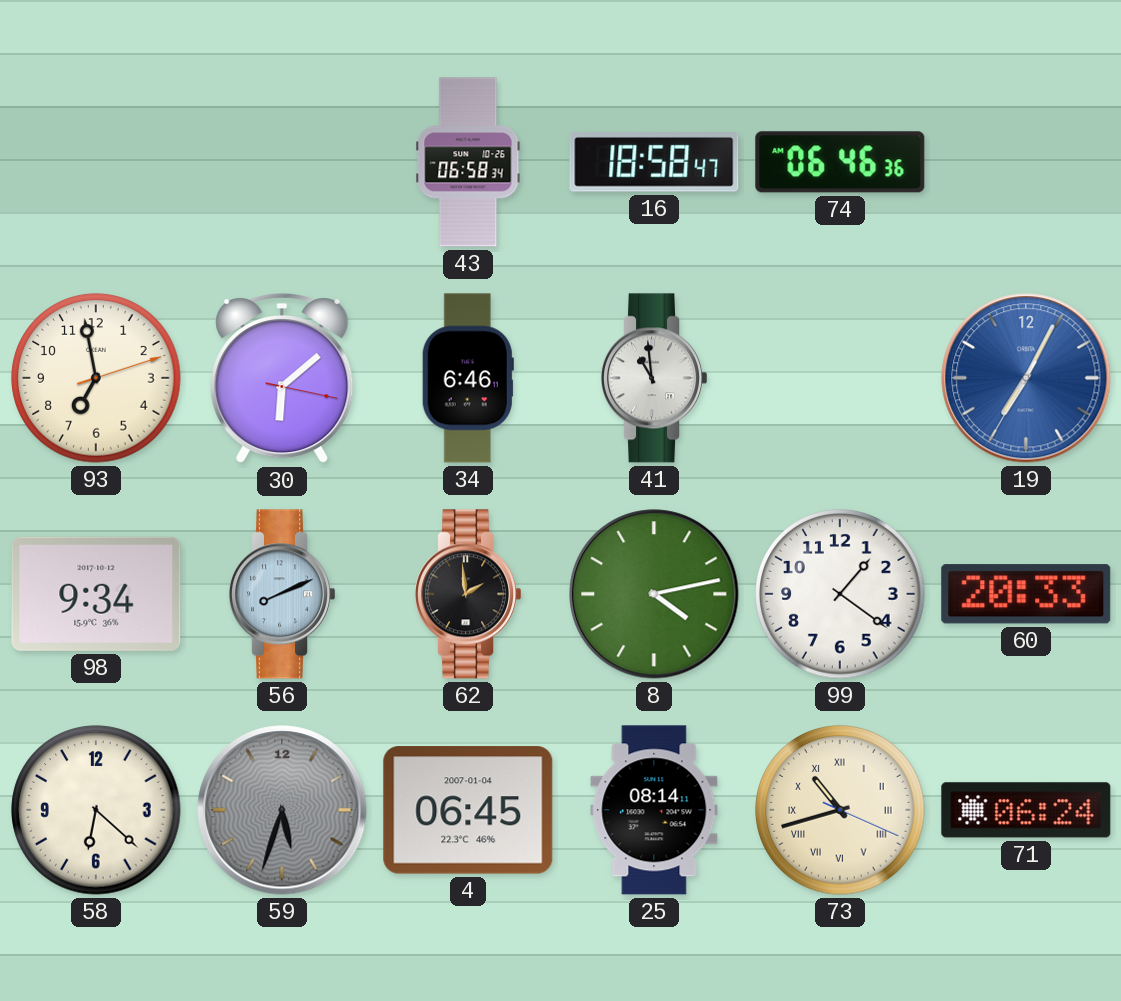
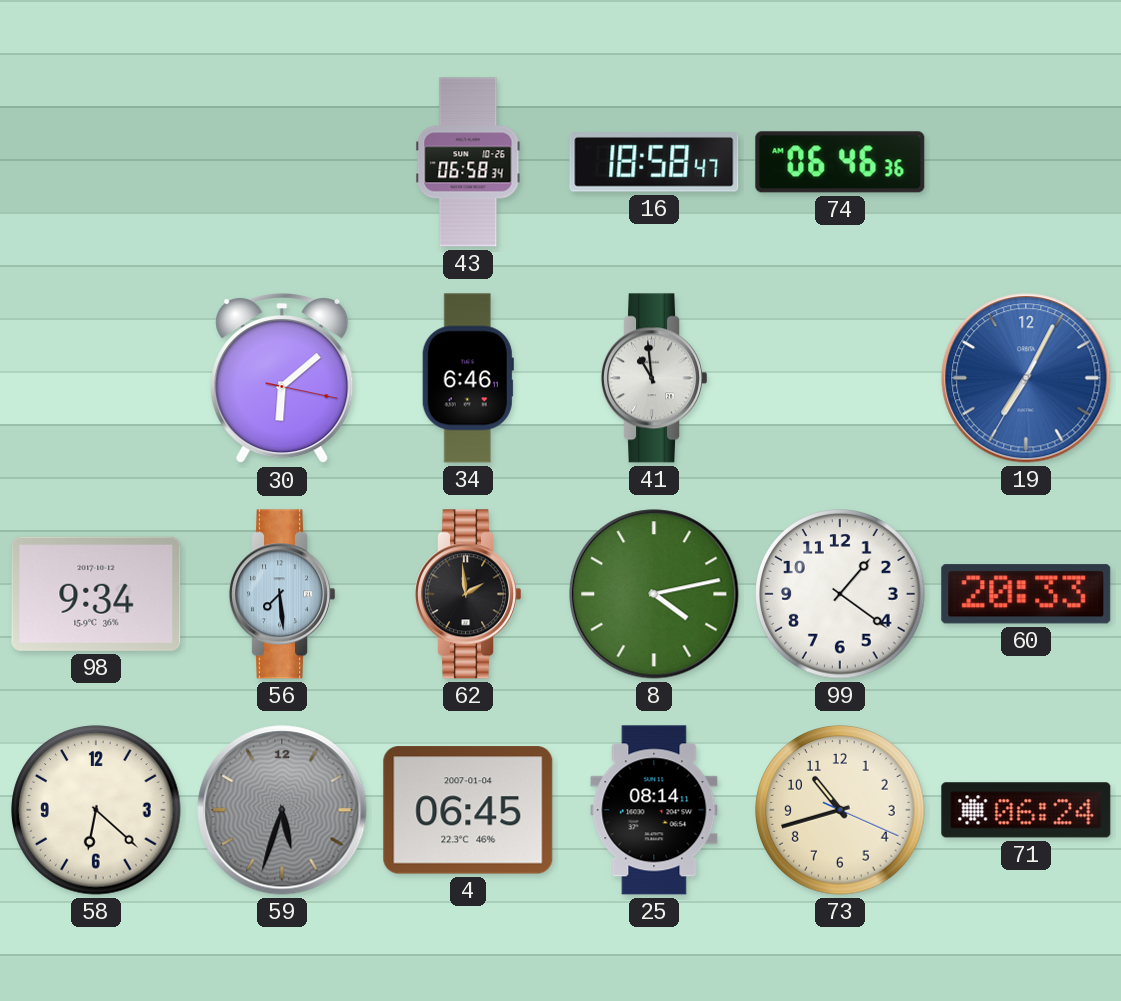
93: 6:58 -> none
56: 8:11 -> 7:29
73 numerals: Roman -> Arabic
